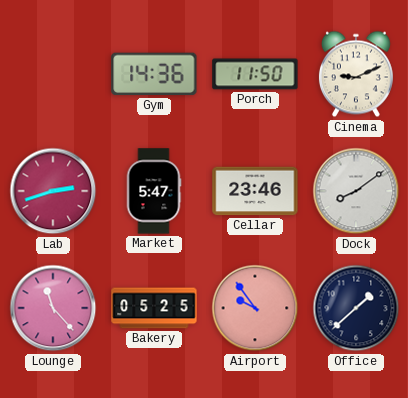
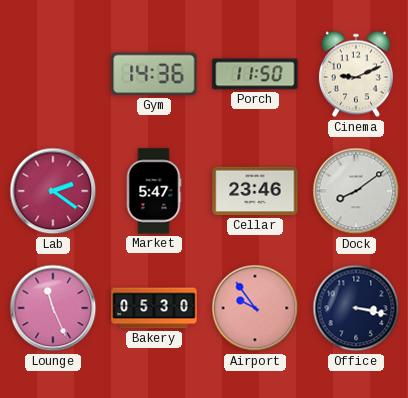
Lab: 2:42 -> 2:21
Lounge: 11:23 -> 11:26
Bakery: 05:25 -> 05:30
Office: 1:38 -> 3:17
